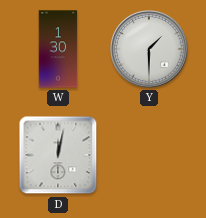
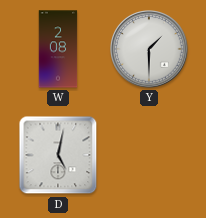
W: 1:30 -> 2:08
D: 12:02 -> 5:02
